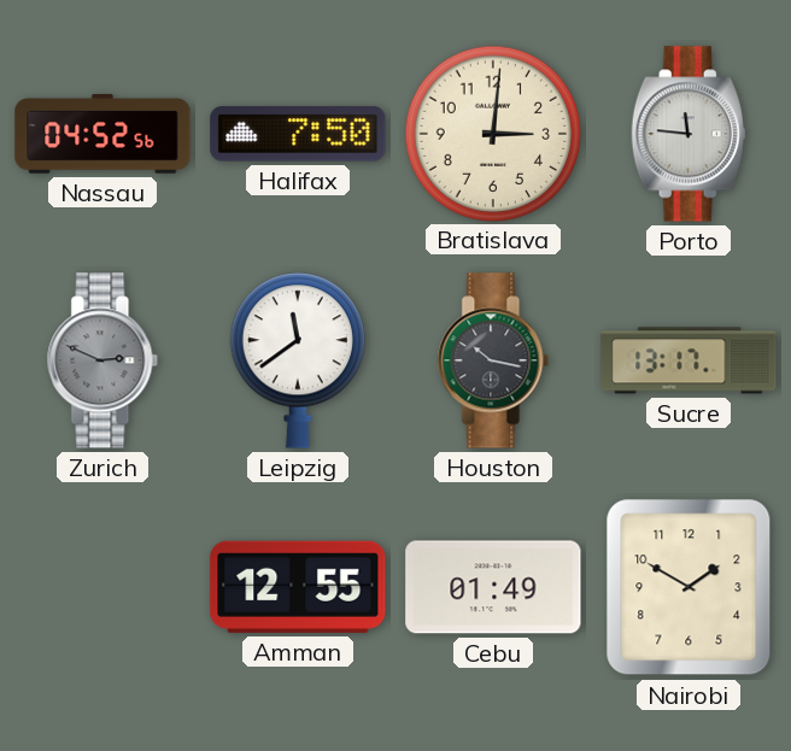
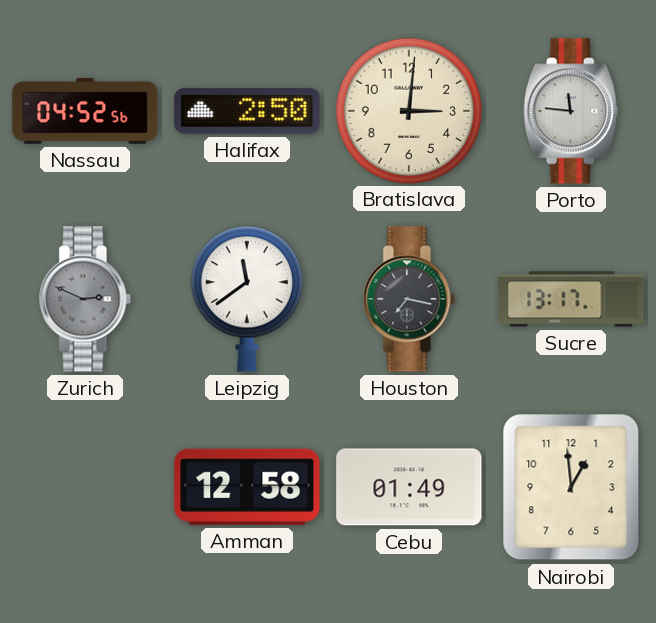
Halifax: 7:50 -> 2:50
Houston: 10:17 -> 7:17
Amman: 12:55 -> 12:58
Nairobi: 1:50 -> 12:59
